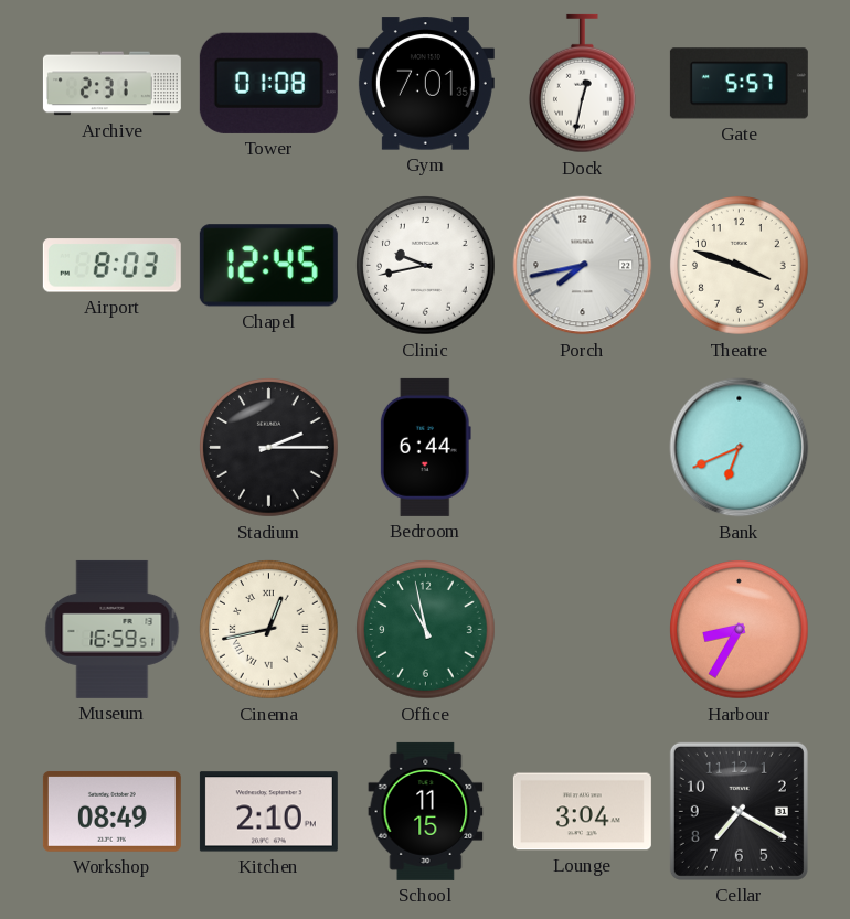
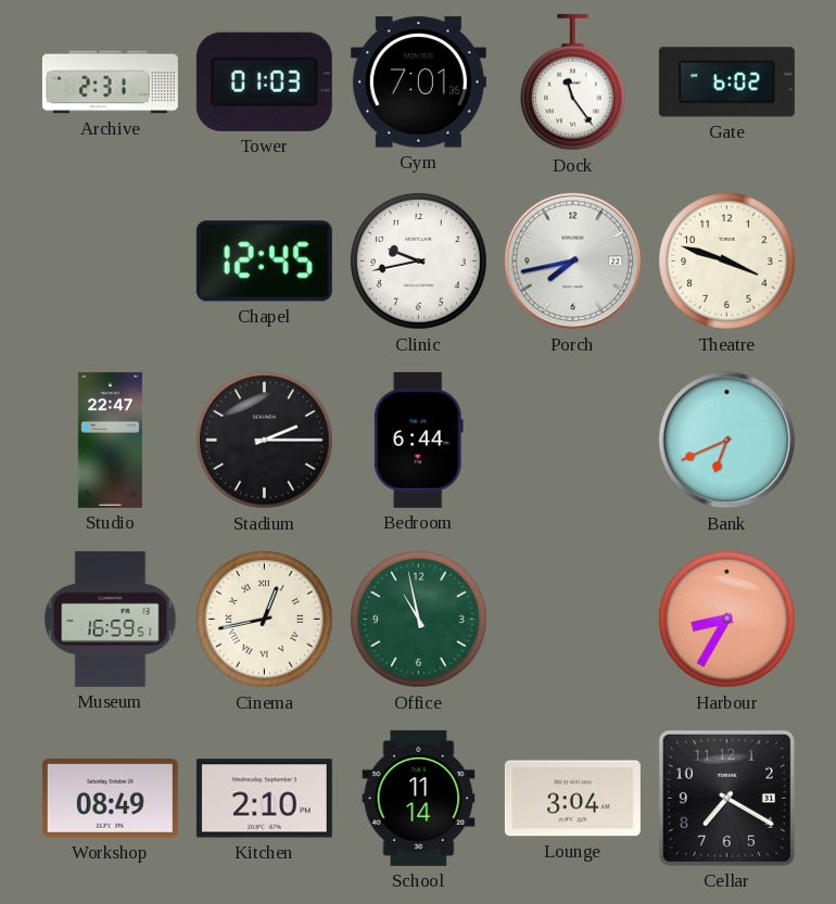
Tower: 01:08 -> 01:03
Dock: 12:32 -> 11:24
Gate: 5:57 -> 6:02
Airport: 8:03 -> none
Studio: none -> 22:47
School: 11:15 -> 11:14
